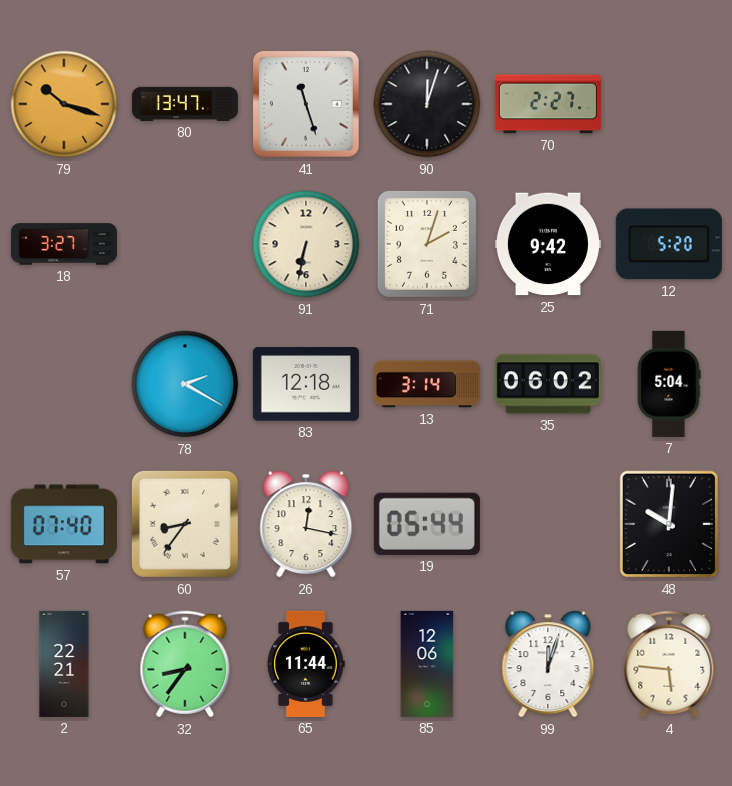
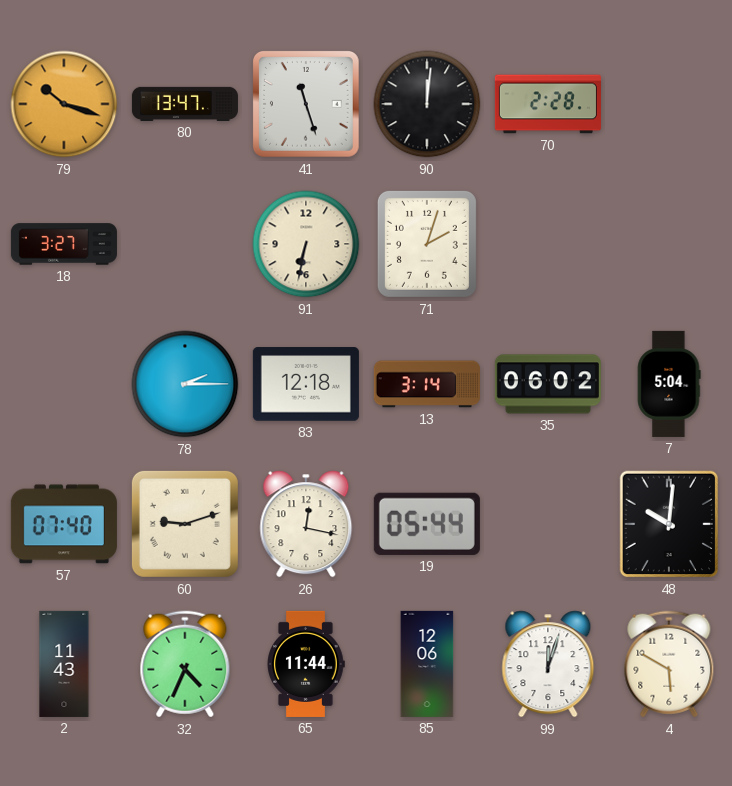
90: 12:03 -> 12:01
70: 2:27 -> 2:28
25: 9:42 -> none
12: 5:20 -> none
78: 2:20 -> 2:15
60: 8:36 -> 9:12
2: 22:21 -> 11:43
32: 8:36 -> 4:34
4: 5:46 -> 5:50
